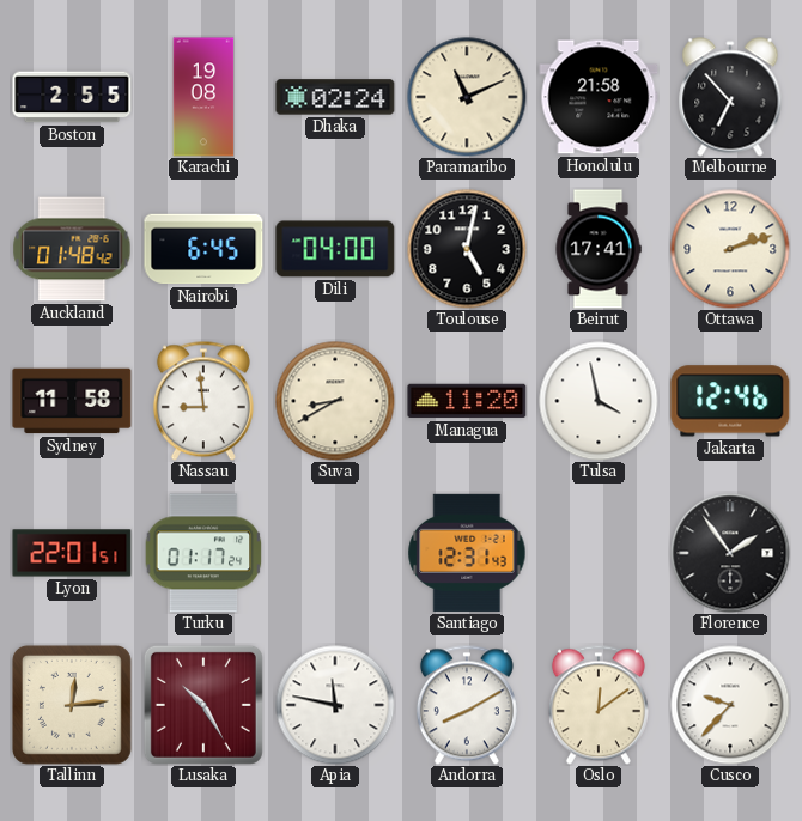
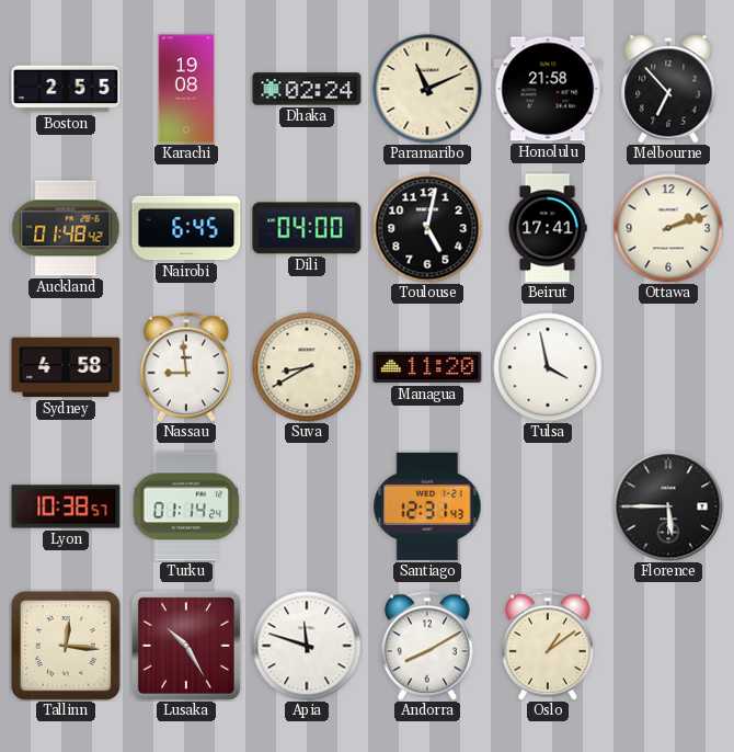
Sydney: 11:58 -> 4:58
Jakarta: 12:46 -> none
Lyon: 22:01 -> 10:38
Turku: 01:17 -> 01:14
Florence: 1:54 -> 5:45
Tallinn: 12:14 -> 12:16
Apia: 11:47 -> 11:48
Oslo: 12:09 -> 1:09
Cusco: 9:37 -> none
